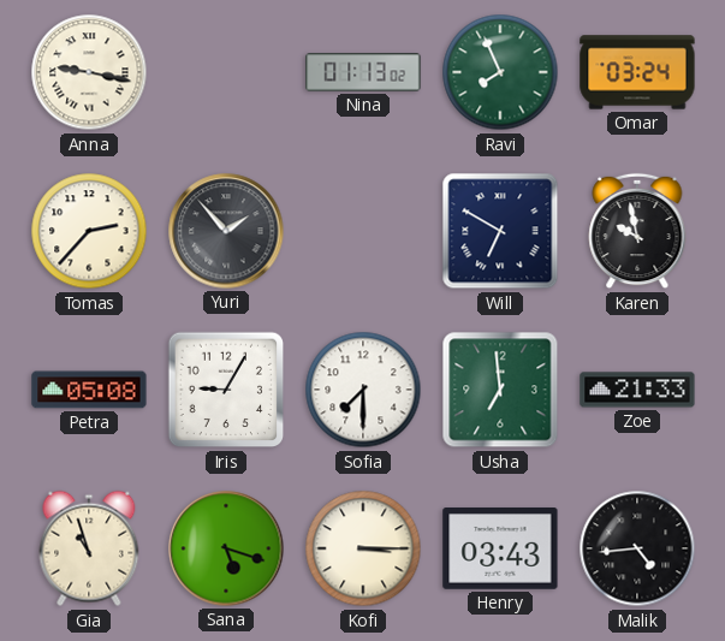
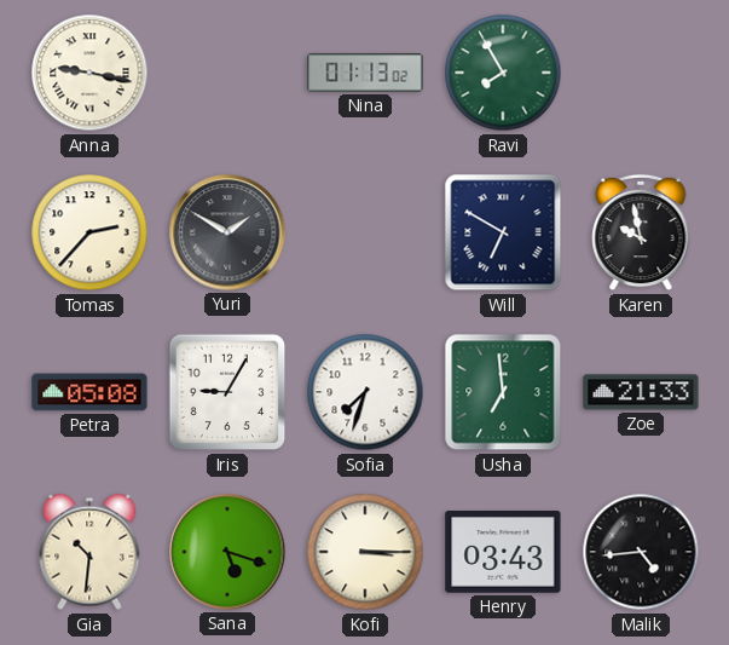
Ravi: 7:56 -> 7:55
Omar: 03:24 -> none
Yuri: 1:53 -> 1:50
Sofia: 7:30 -> 7:33
Gia: 10:57 -> 10:31
